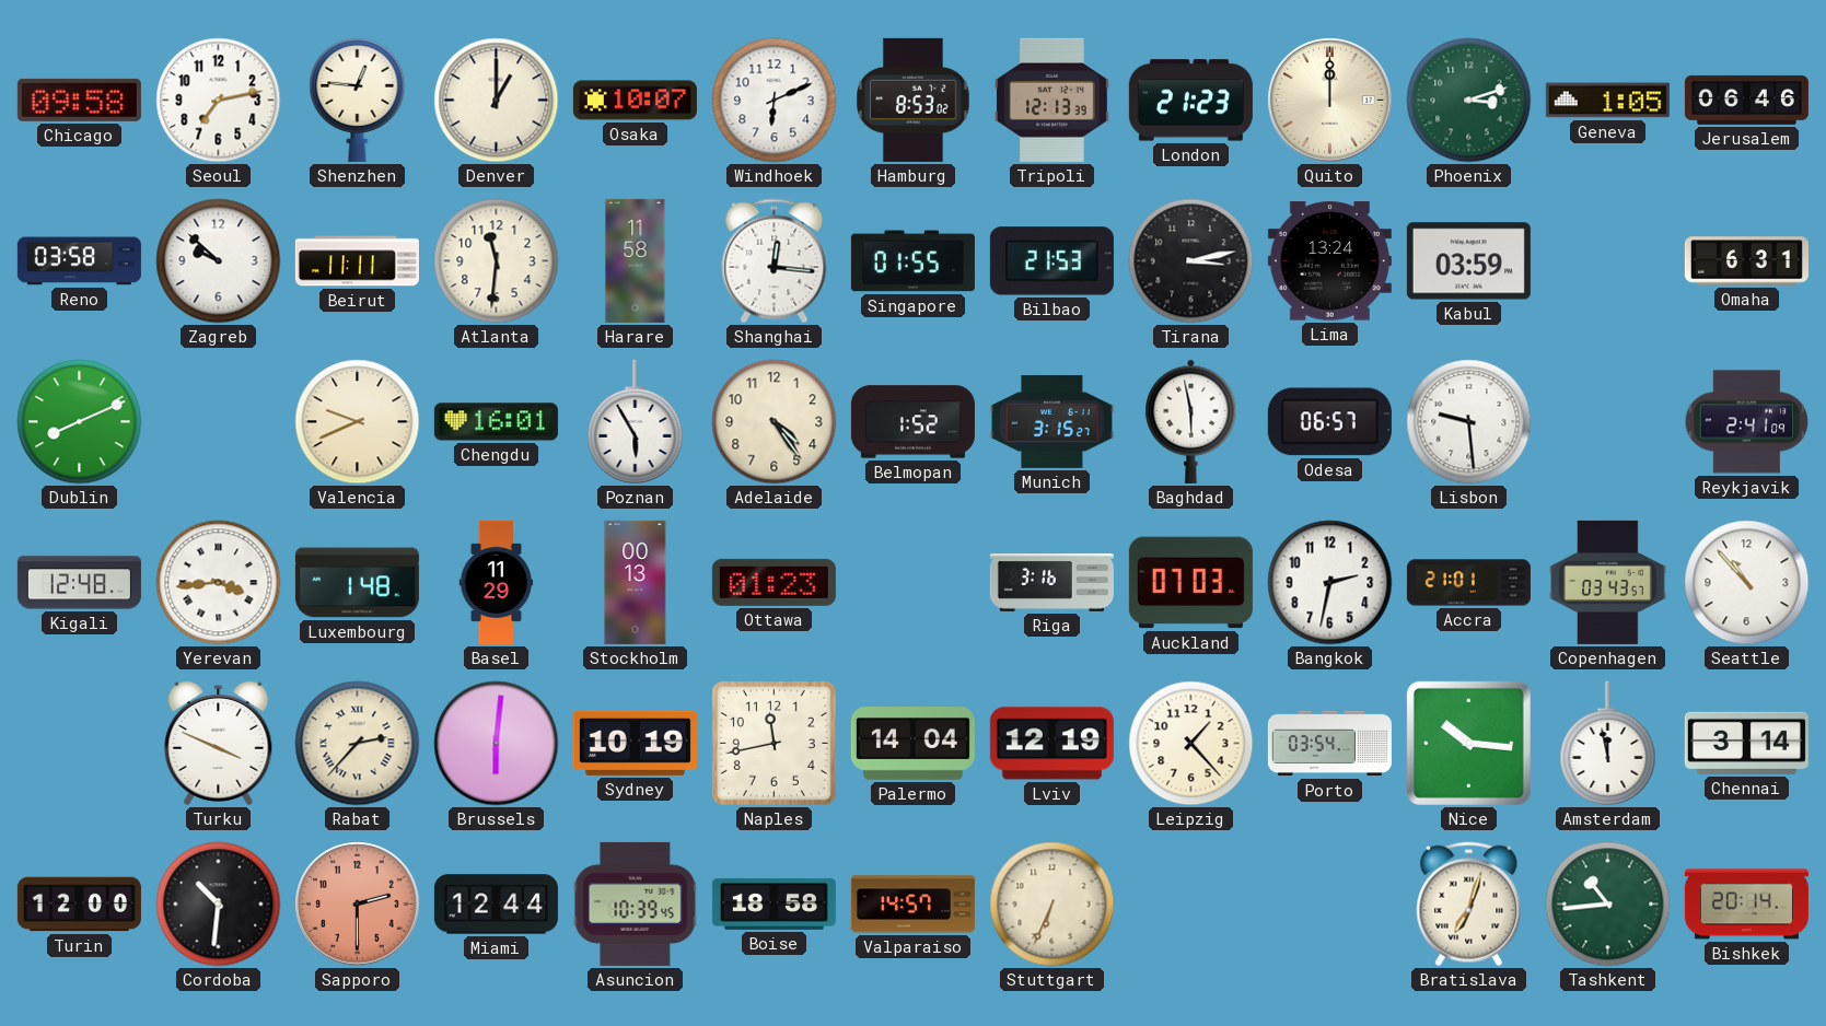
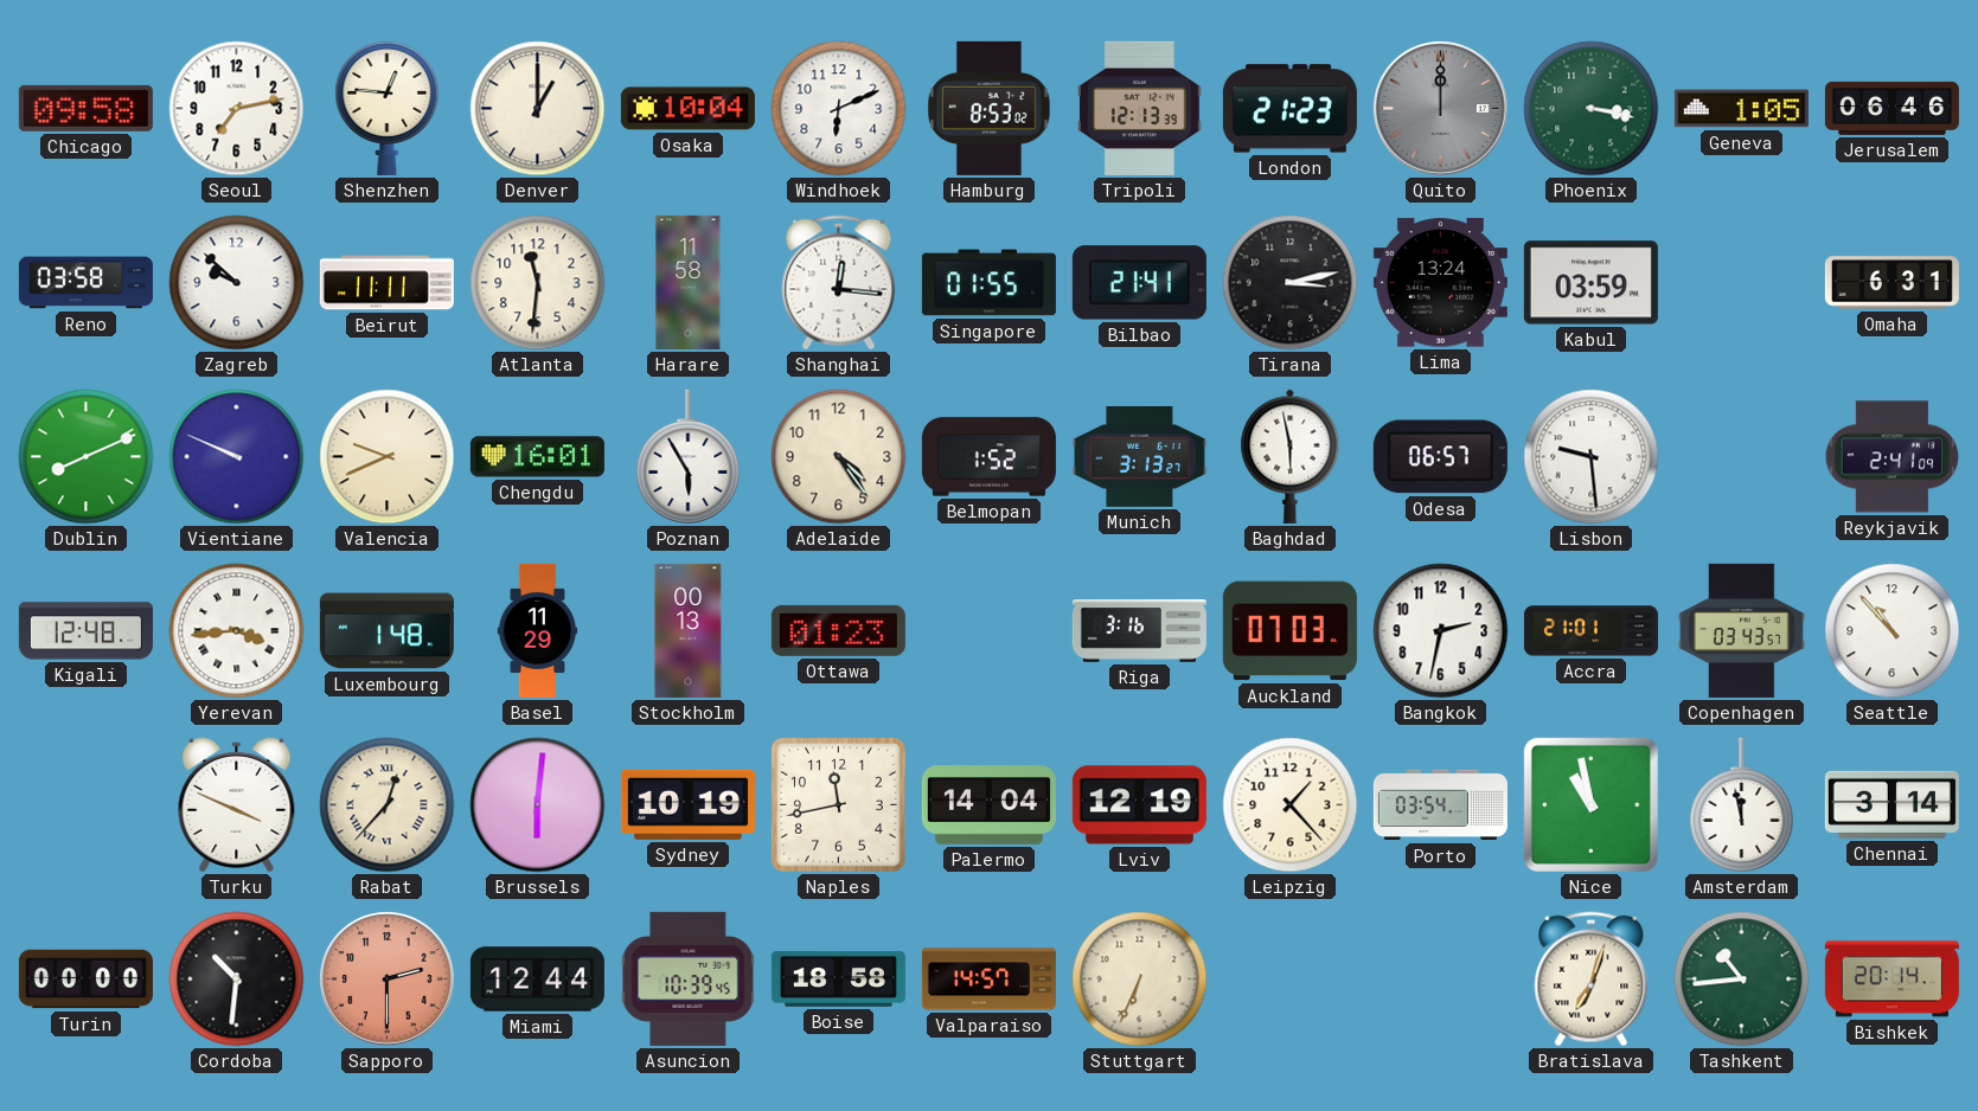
Osaka: 10:07 -> 10:04
Quito dial: cream -> grey
Phoenix: 3:12 -> 3:17
Bilbao: 21:53 -> 21:41
Vientiane: none -> 9:49
Munich: 3:15 -> 3:13
Rabat: 2:37 -> 12:37
Nice: 10:16 -> 10:58
Turin: 12:00 -> 00:00
